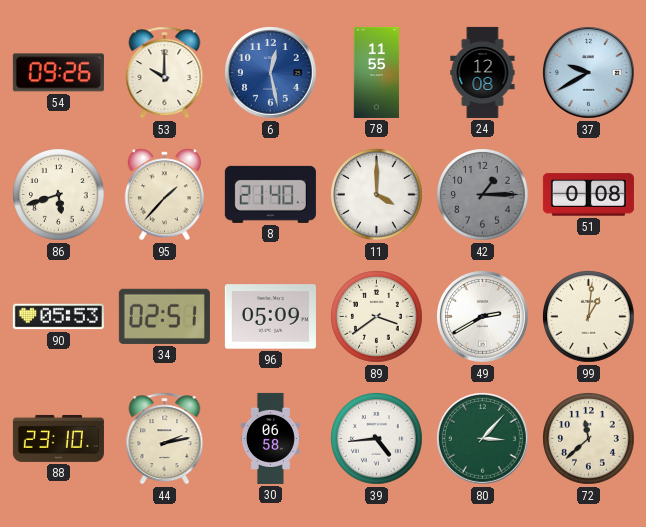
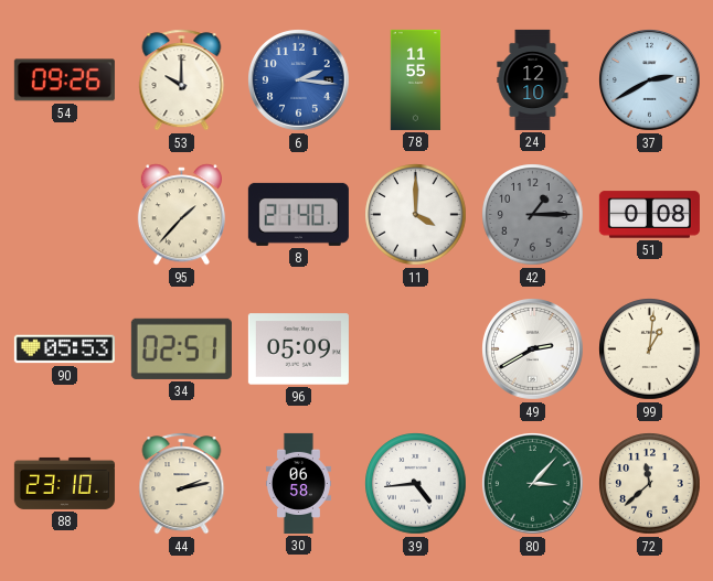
6: 12:28 -> 2:16
24: 12:08 -> 12:10
37: 9:40 -> 2:40
86: 5:42 -> none
89: 3:39 -> none
